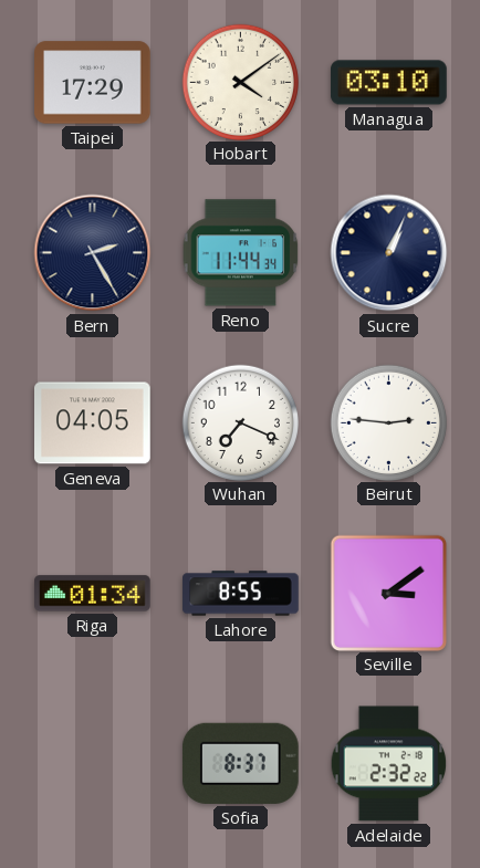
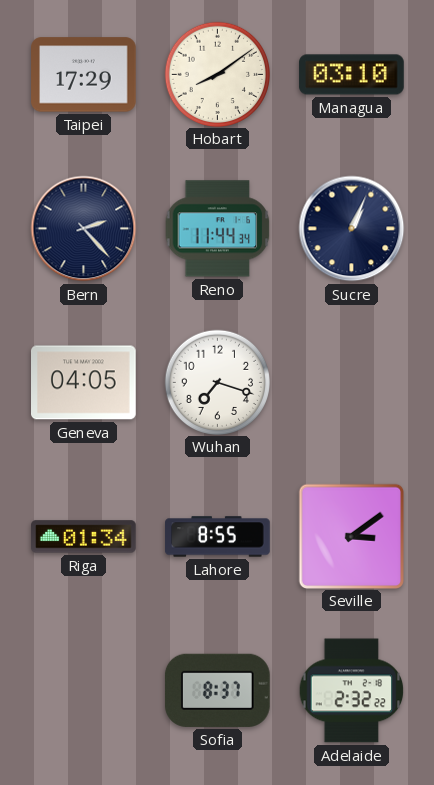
Hobart: 4:09 -> 8:09
Bern: 2:25 -> 2:23
Wuhan: 7:19 -> 7:18
Beirut: 2:46 -> none
